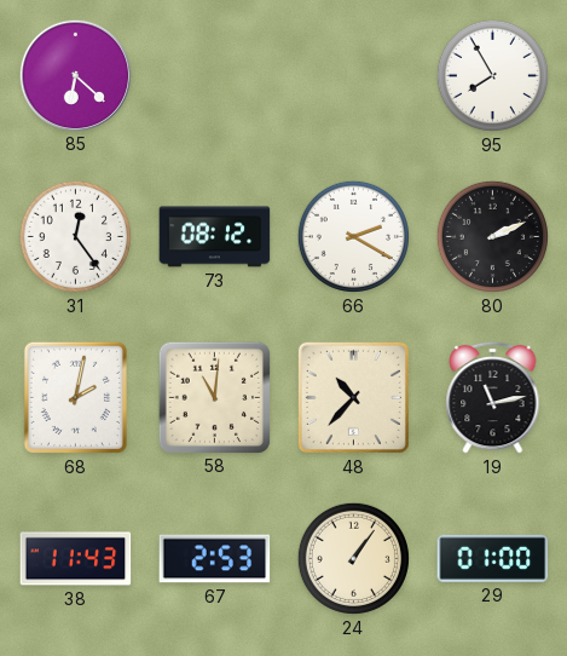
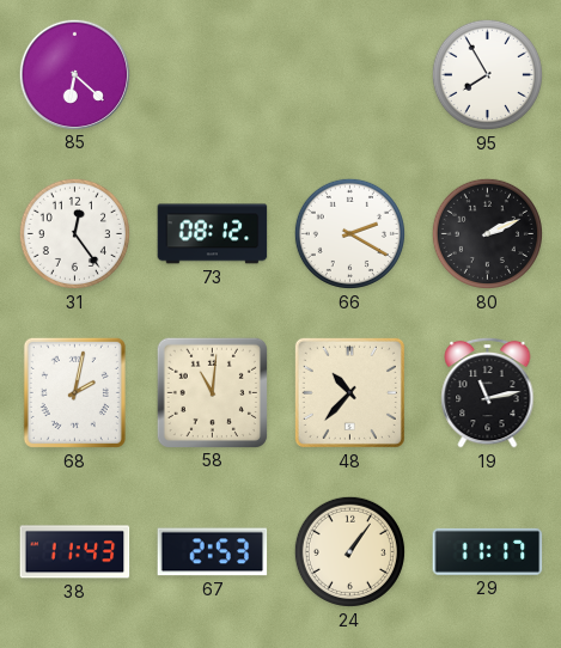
29: 01:00 -> 11:17
